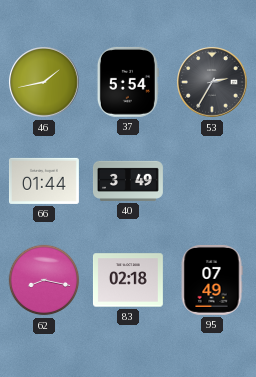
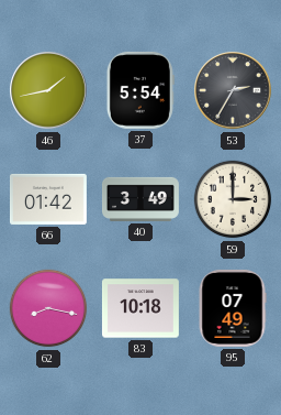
66: 01:44 -> 01:42
59: none -> 3:00
83: 02:18 -> 10:18
